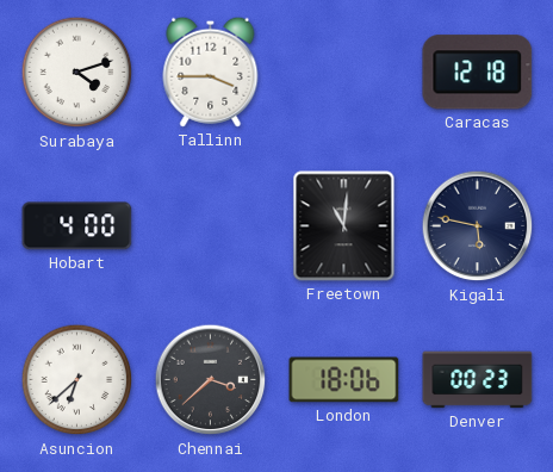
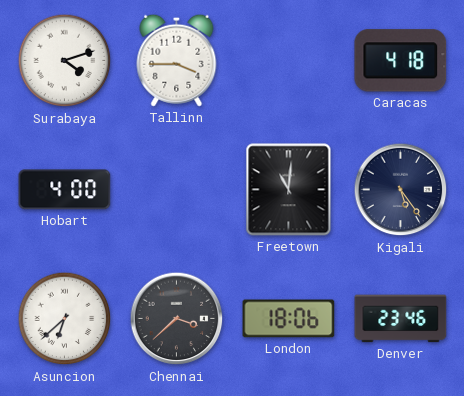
Caracas: 12:18 -> 4:18
Kigali: 5:47 -> 5:24
Denver: 00:23 -> 23:46
